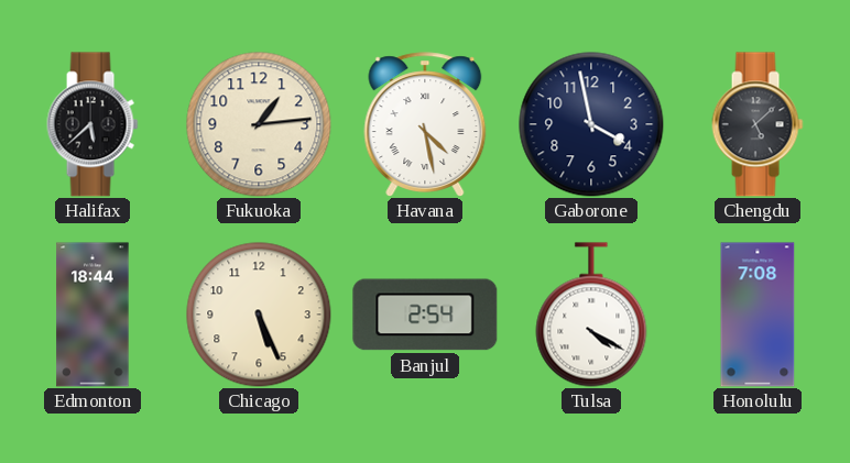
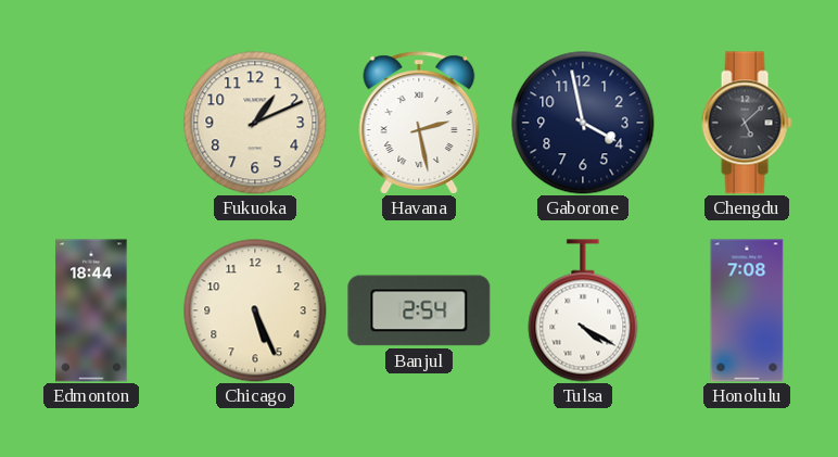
Halifax: 5:38 -> none
Fukuoka: 1:14 -> 1:11
Havana: 4:28 -> 2:28
